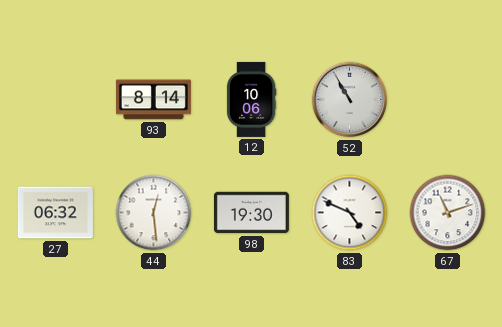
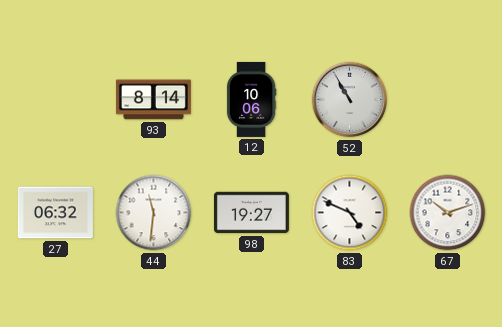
44: 12:29 -> 11:31
98: 19:30 -> 19:27
67: 11:12 -> 10:12
